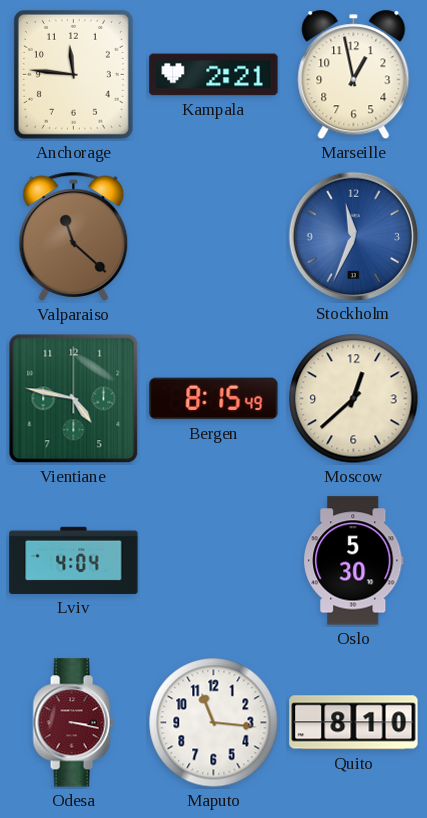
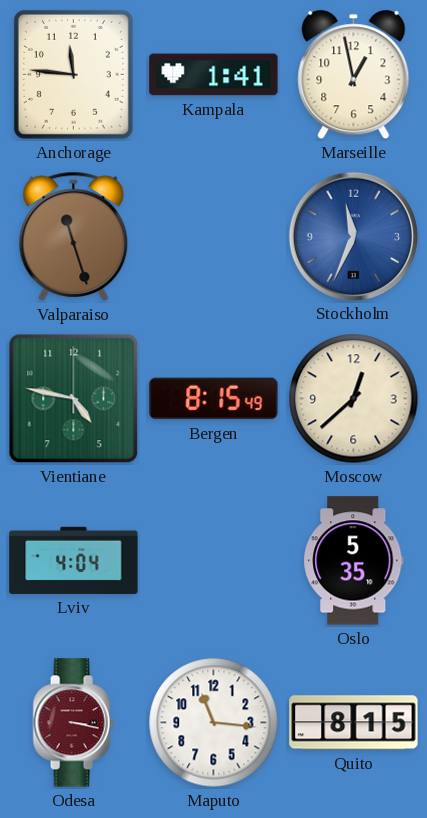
Kampala: 2:21 -> 1:41
Valparaiso: 11:22 -> 11:27
Oslo: 5:30 -> 5:35
Quito: 8:10 -> 8:15
